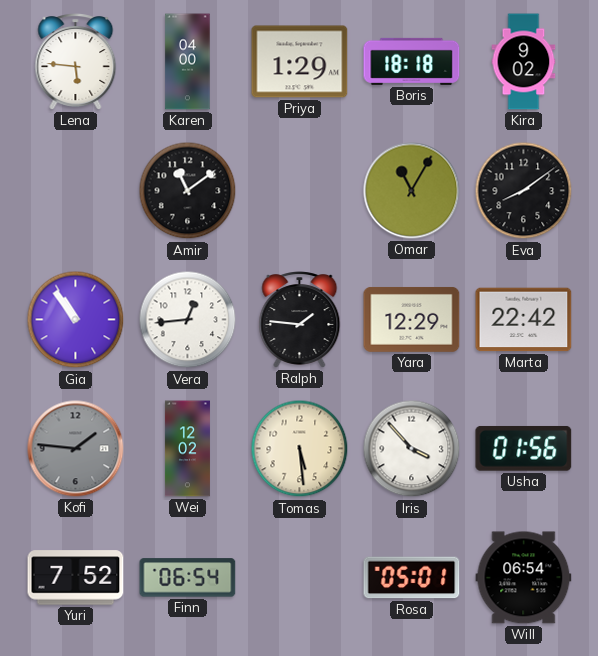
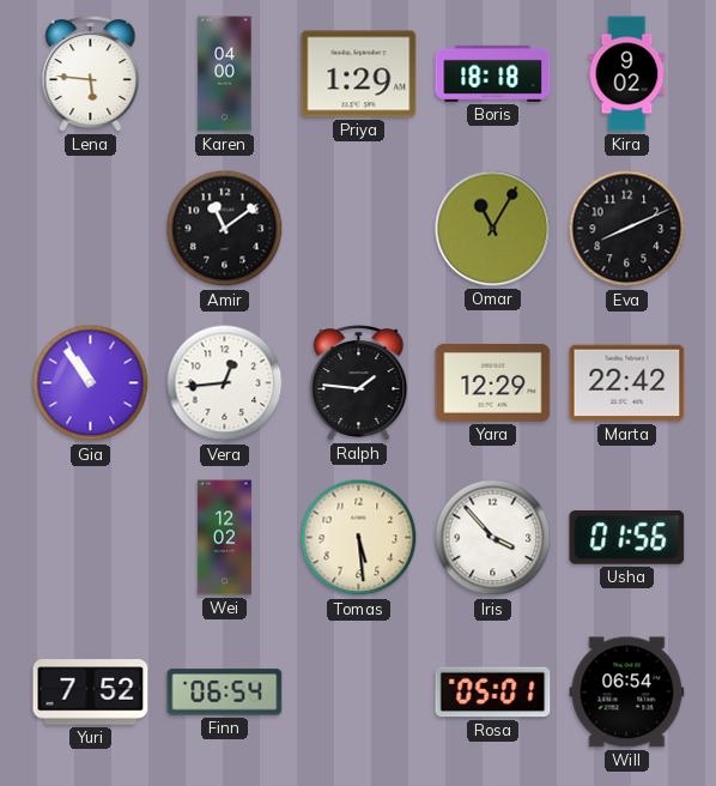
Eva: 8:09 -> 8:11
Kofi: 1:46 -> none
